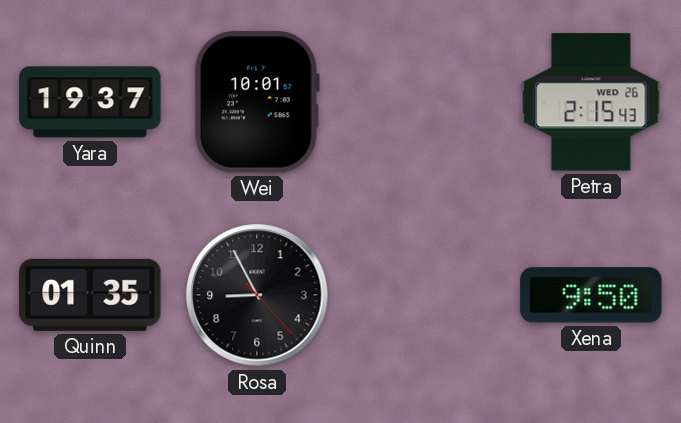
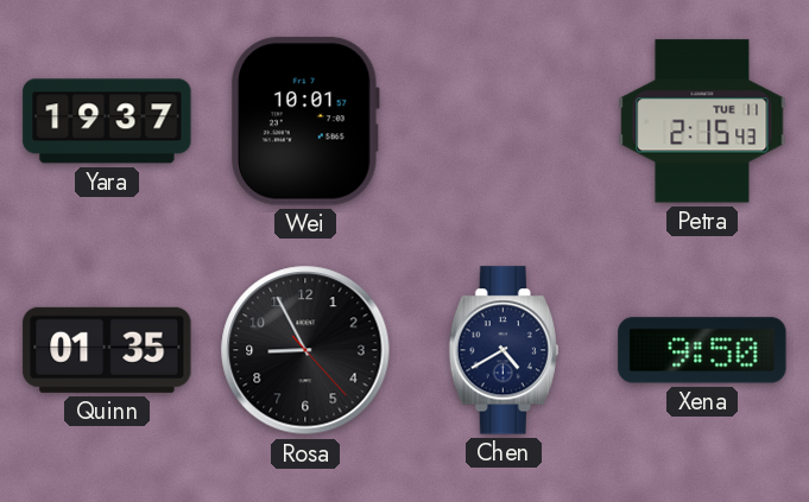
Petra date: WED 26 -> TUE 11
Chen: none -> 4:40
